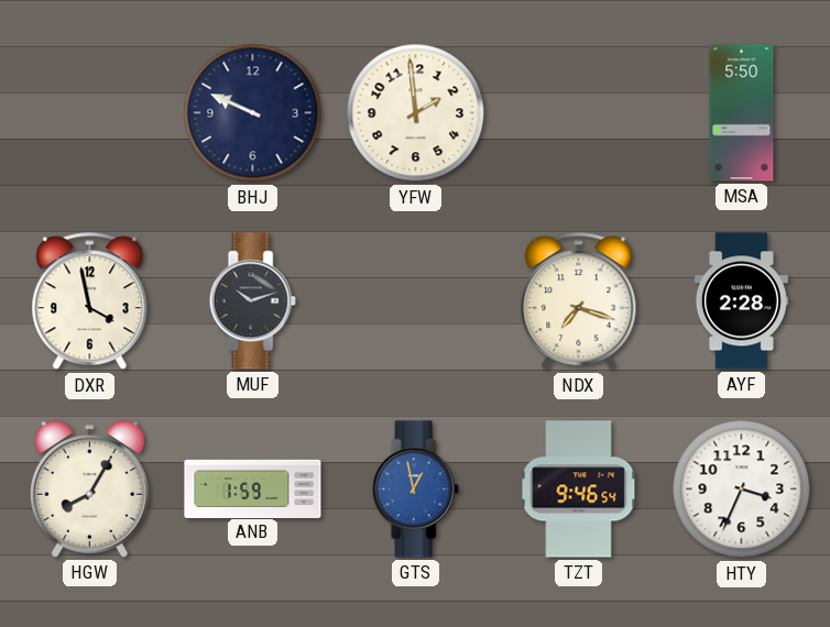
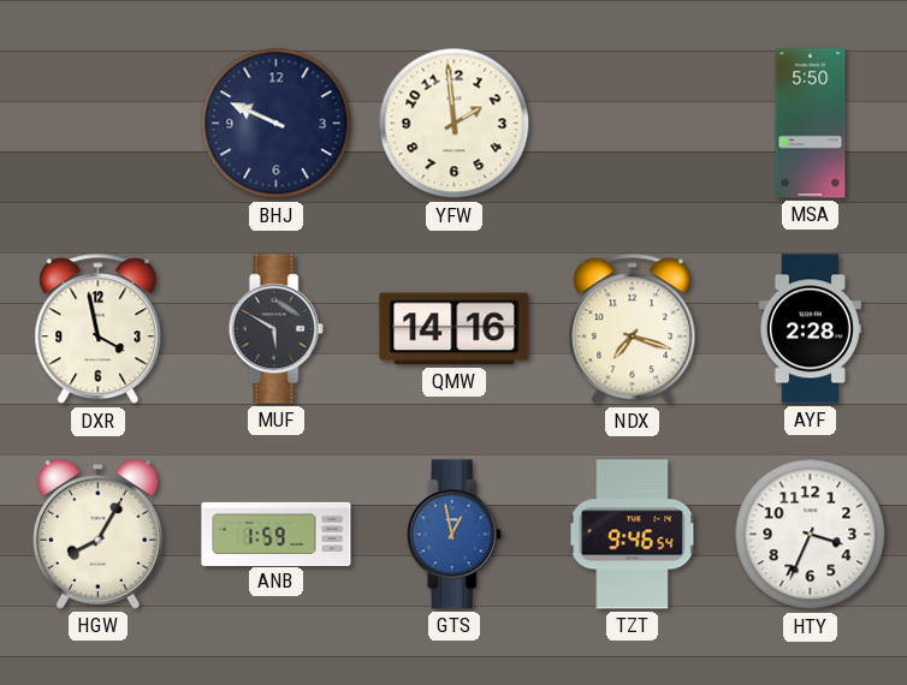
MUF: 10:12 -> 5:50
QMW: none -> 14:16
